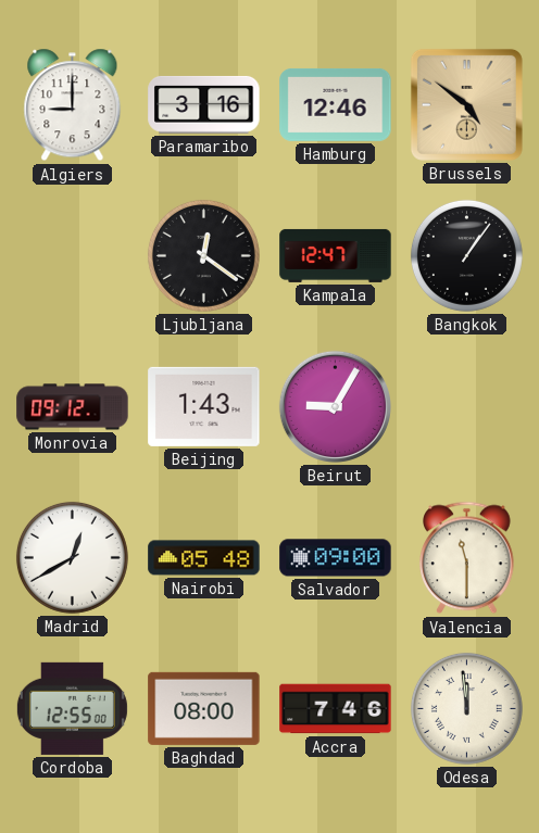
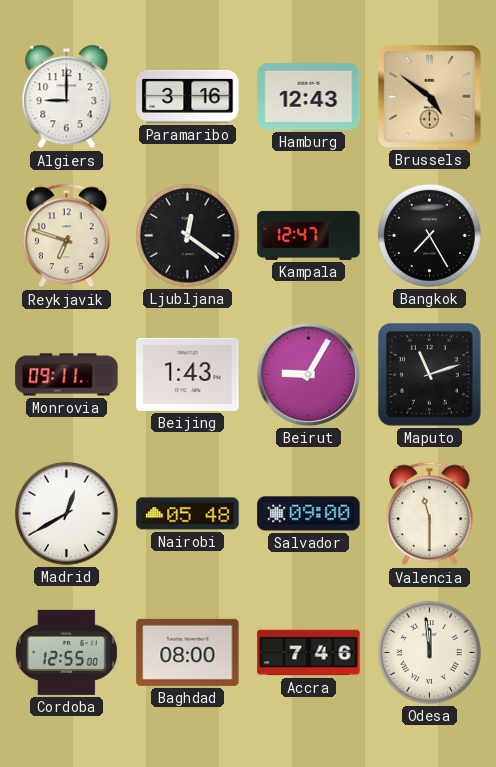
Hamburg: 12:46 -> 12:43
Reykjavik: none -> 6:48
Bangkok: 1:06 -> 7:25
Monrovia: 09:12 -> 09:11
Maputo: none -> 11:12
